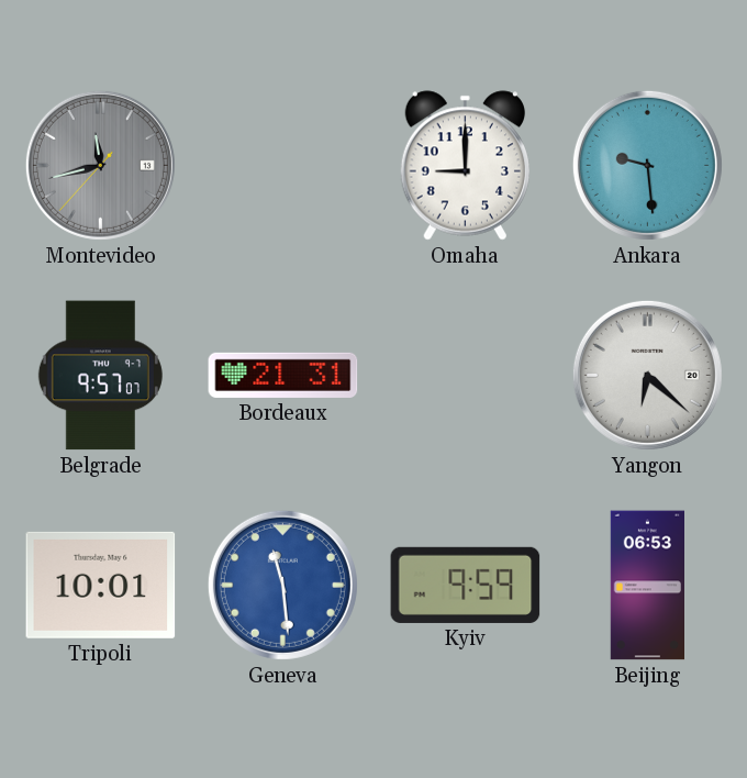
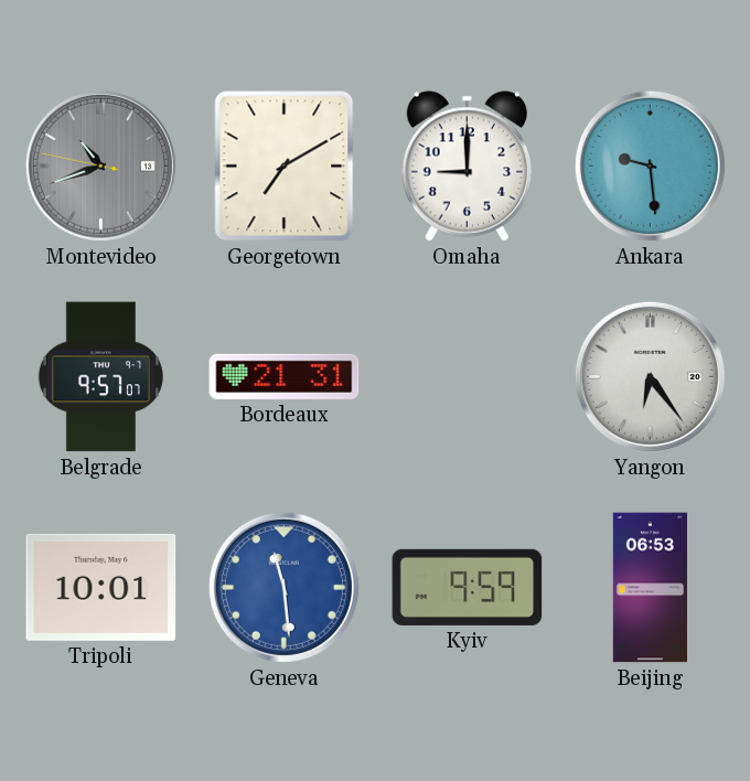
Montevideo: 11:42 -> 10:41
Georgetown: none -> 7:10
Yangon: 6:22 -> 6:24
